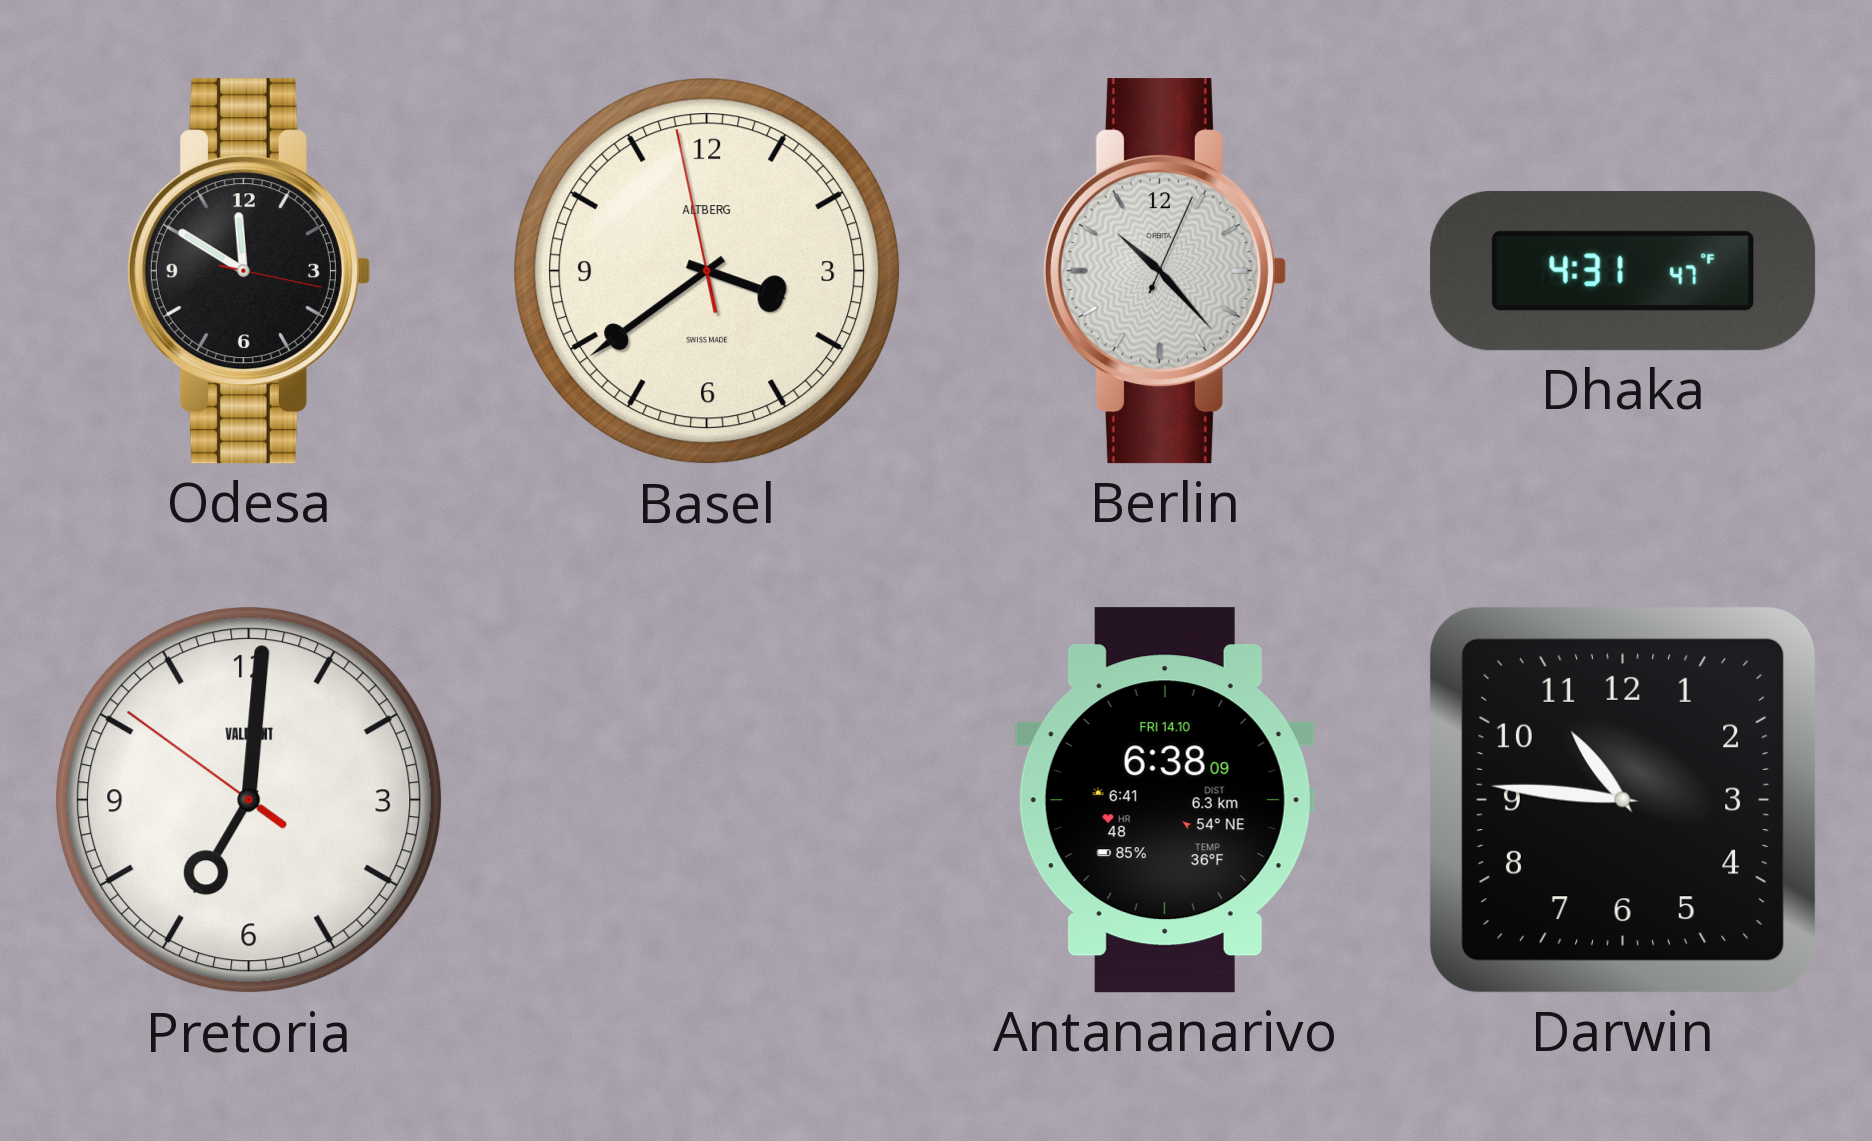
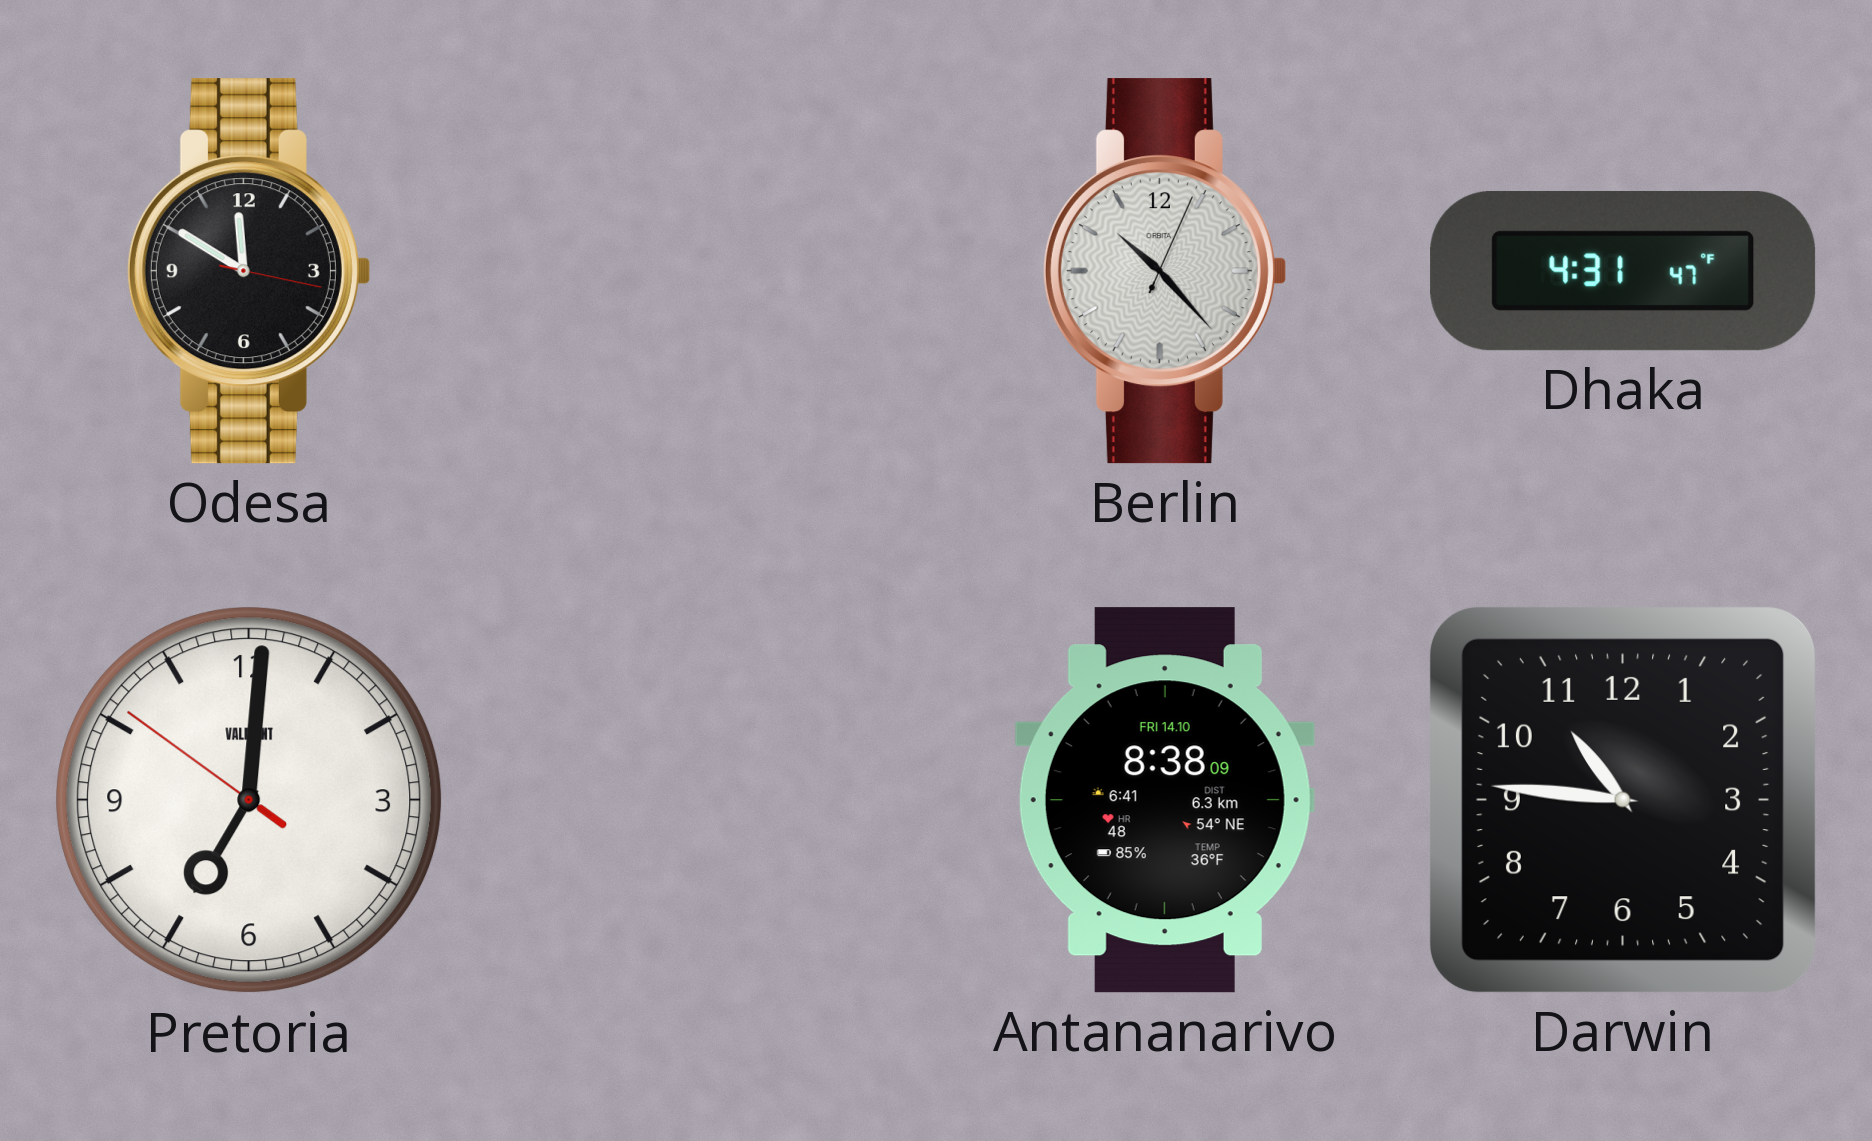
Basel: 3:38 -> none
Antananarivo: 6:38 -> 8:38
